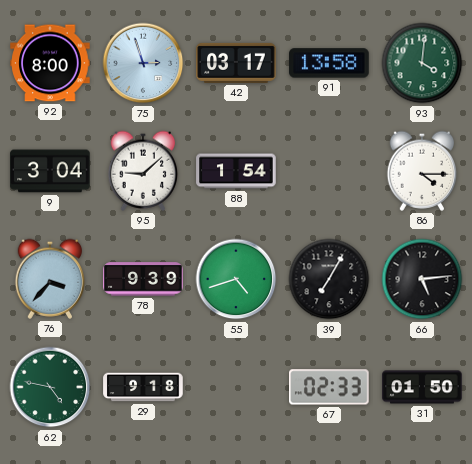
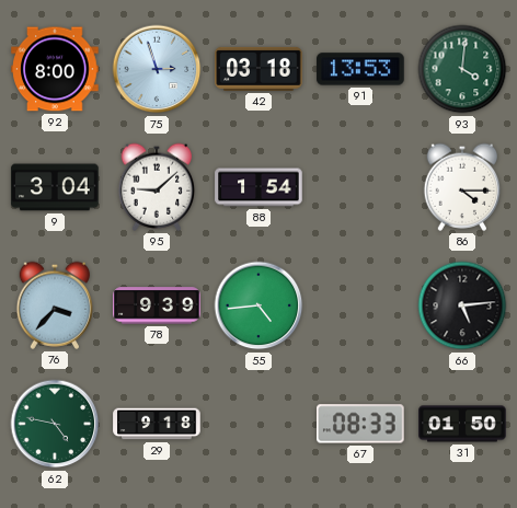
42: 03:17 -> 03:18
91: 13:58 -> 13:53
55: 4:42 -> 4:44
39: 7:05 -> none
67: 02:33 -> 08:33
